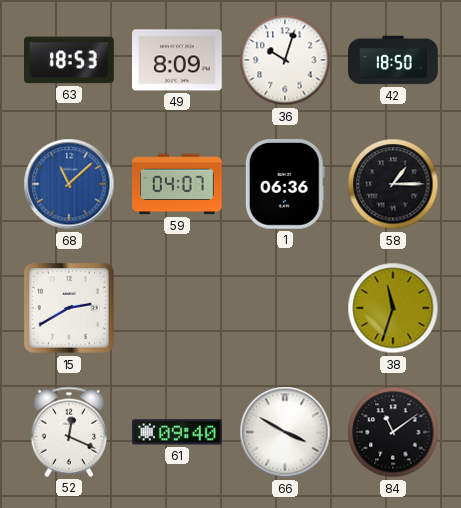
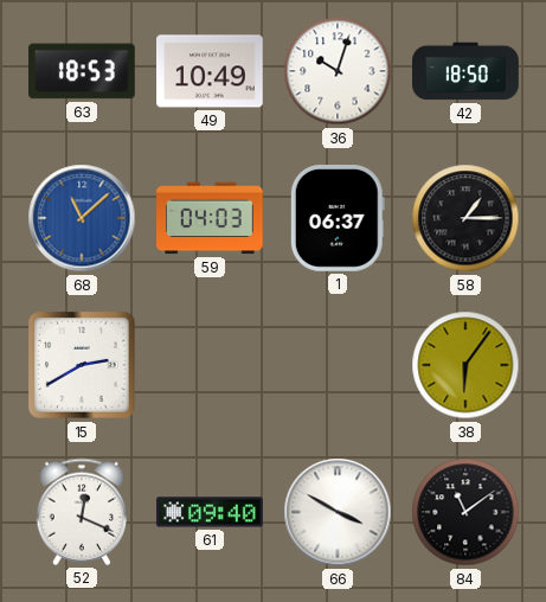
49: 8:09 -> 10:49
59: 04:07 -> 04:03
1: 06:36 -> 06:37
38: 11:33 -> 6:06
